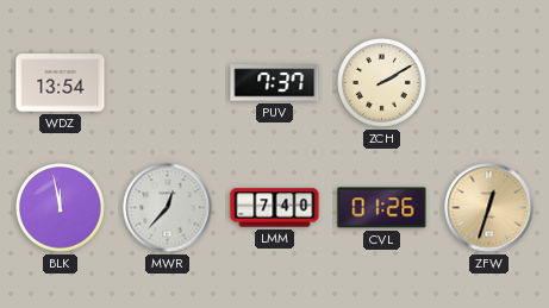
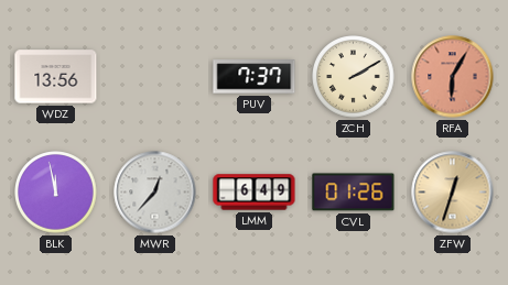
WDZ: 13:54 -> 13:56
RFA: none -> 6:05
LMM: 7:40 -> 6:49
